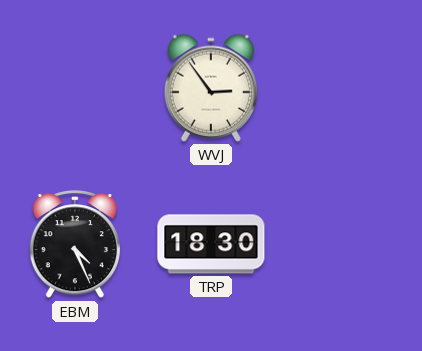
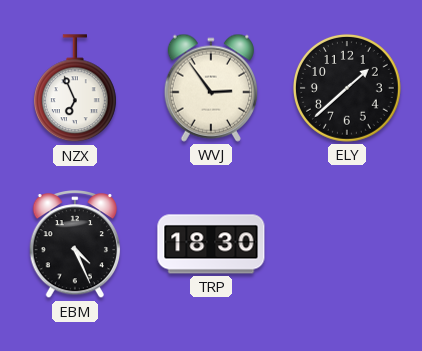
NZX: none -> 6:56
ELY: none -> 1:38
